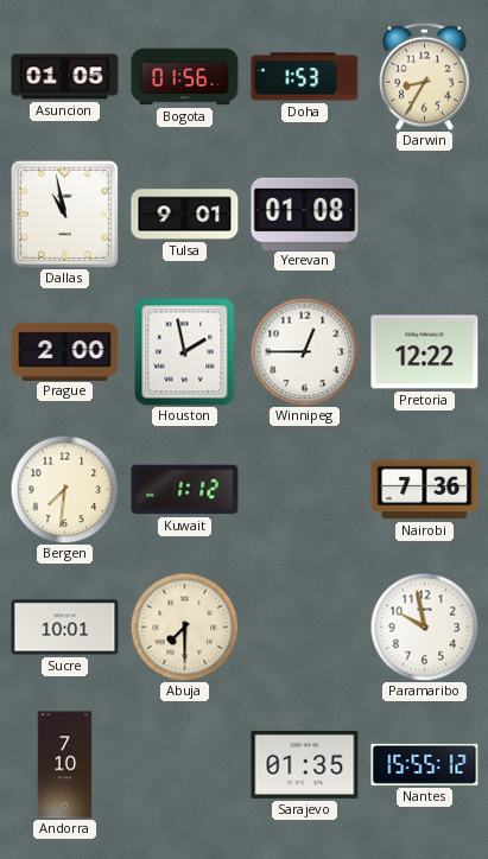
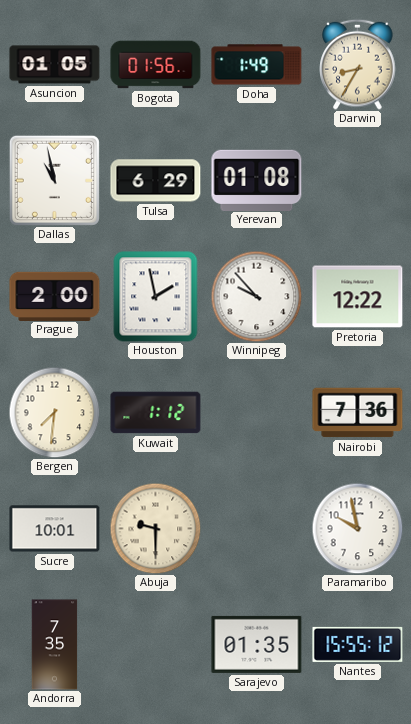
Doha: 1:53 -> 1:49
Tulsa: 9:01 -> 6:29
Winnipeg: 12:45 -> 9:53
Abuja: 7:30 -> 9:30
Andorra: 7:10 -> 7:35
